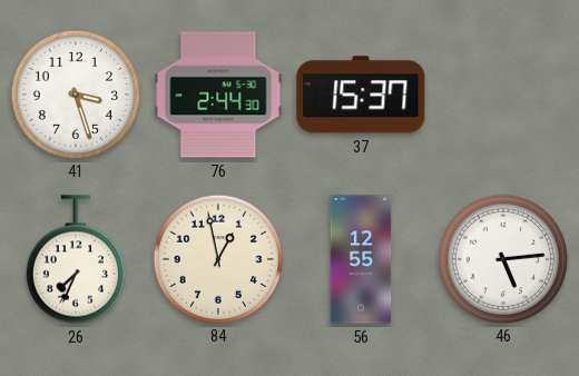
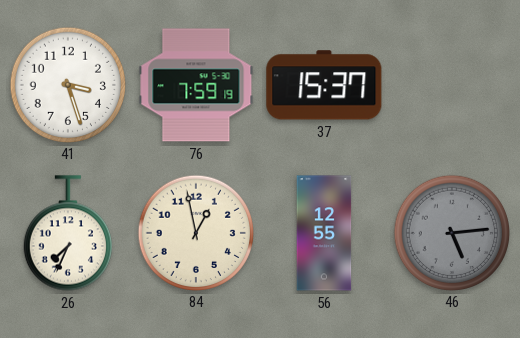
76: 2:44 -> 7:59
46 dial: white -> grey
